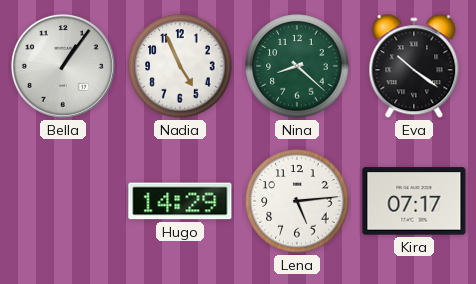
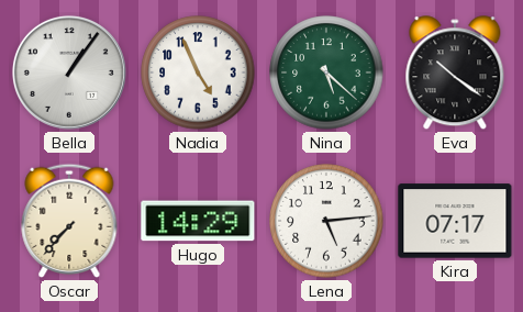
Nina: 8:22 -> 5:22
Oscar: none -> 7:37
